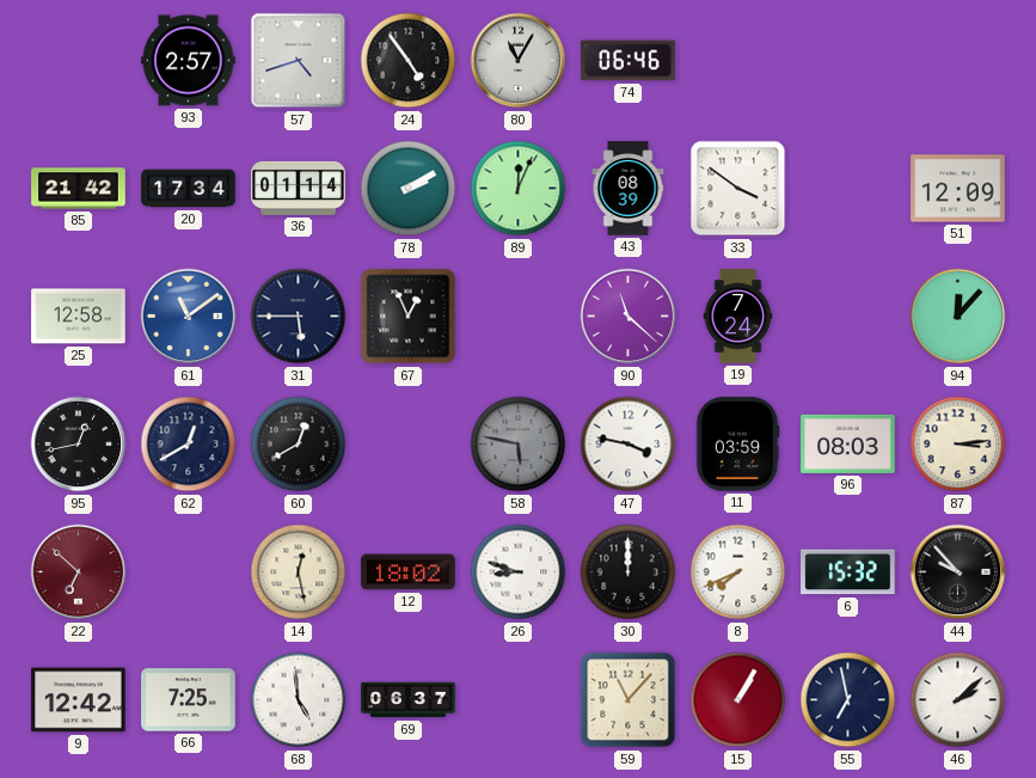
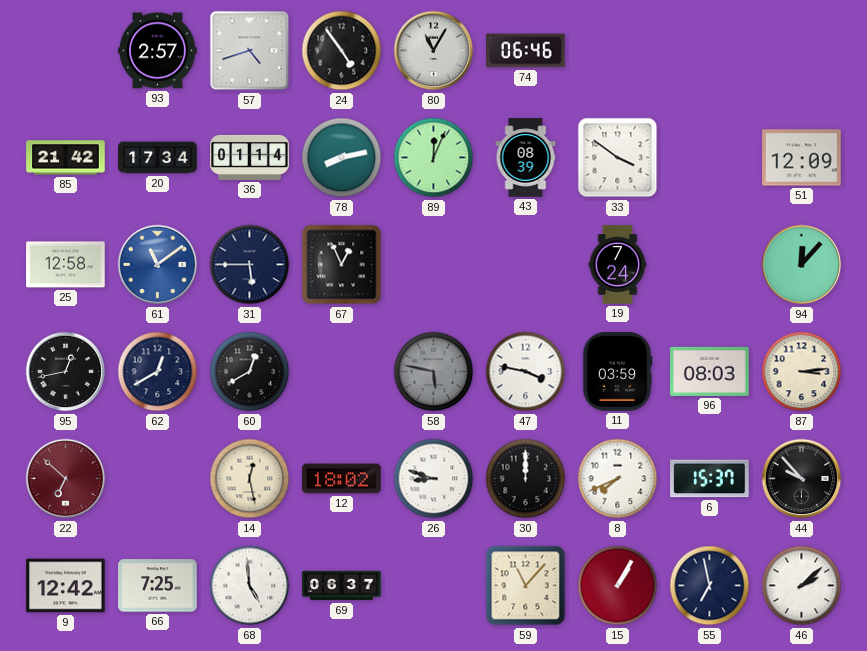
78: 2:10 -> 8:13
90: 11:22 -> none
6: 15:32 -> 15:37
